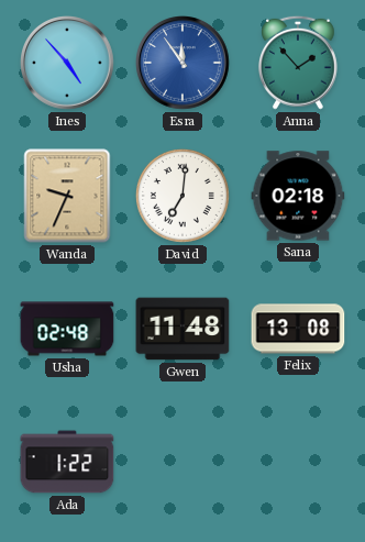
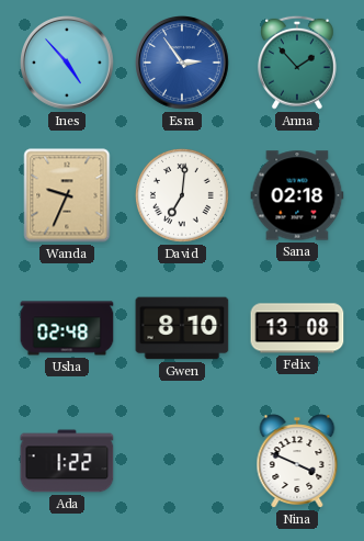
Esra: 11:54 -> 2:54
Gwen: 11:48 -> 8:10
Nina: none -> 3:49
